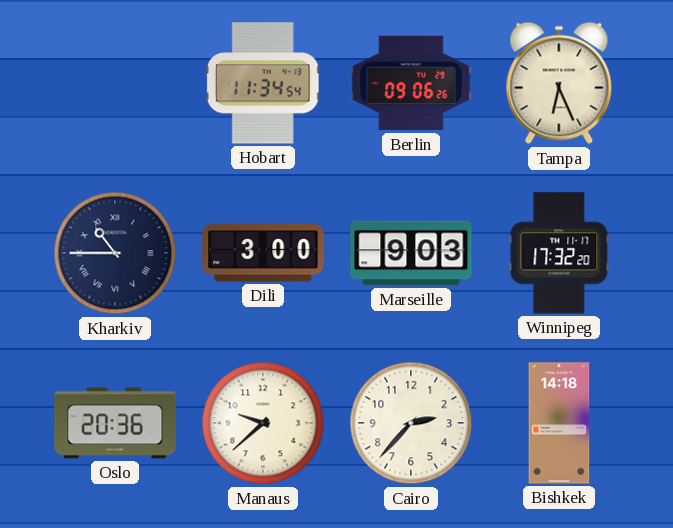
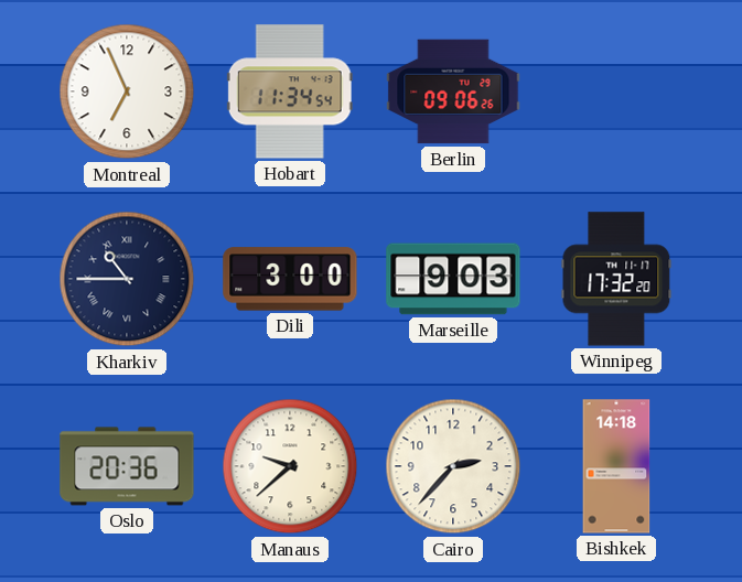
Montreal: none -> 6:56
Tampa: 6:26 -> none
